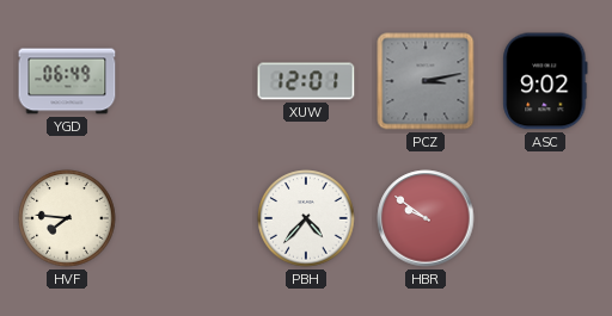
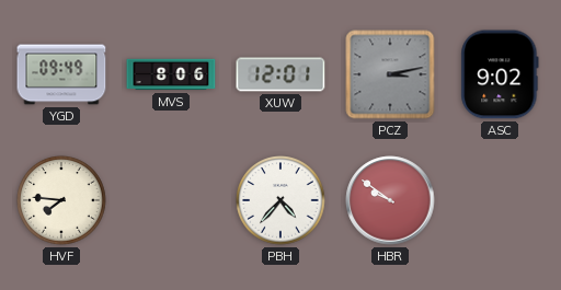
YGD: 06:49 -> 09:49
MVS: none -> 8:06
